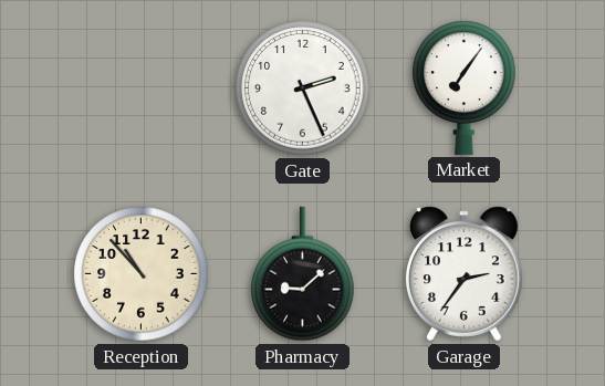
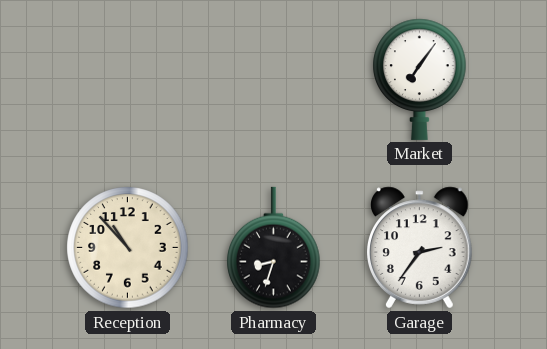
Gate: 2:26 -> none
Pharmacy: 9:08 -> 8:33
